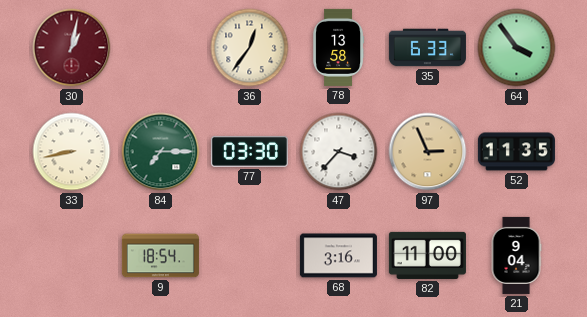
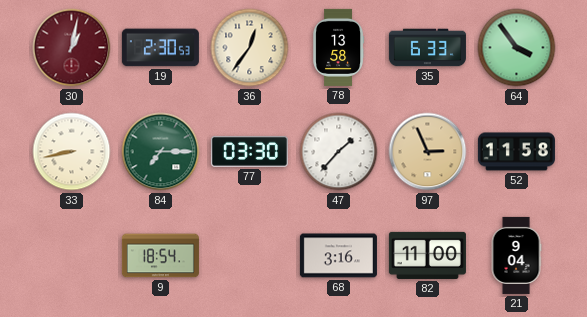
19: none -> 2:30
47: 3:37 -> 1:37
52: 11:35 -> 11:58
